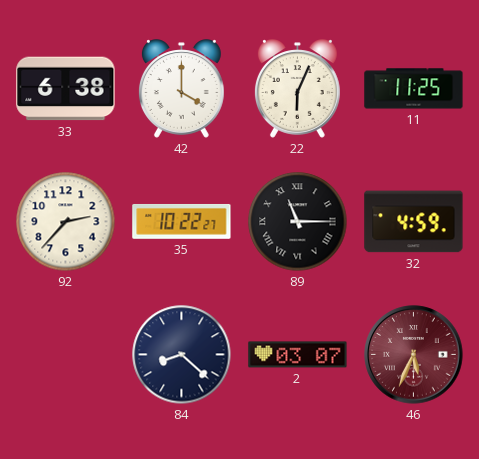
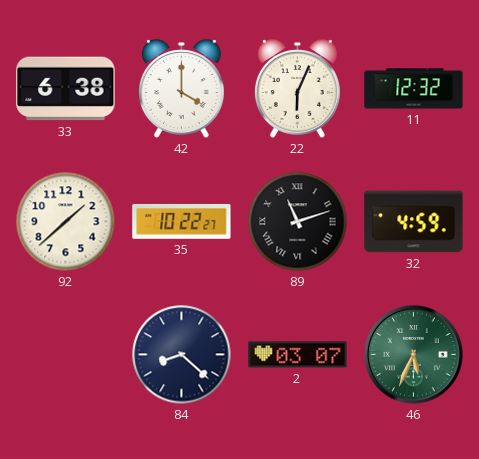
11: 11:25 -> 12:32
92: 2:37 -> 1:38
89: 11:15 -> 11:12
46 dial: burgundy -> green
